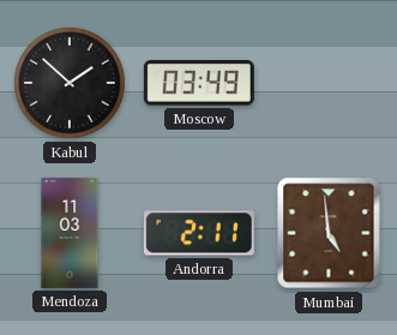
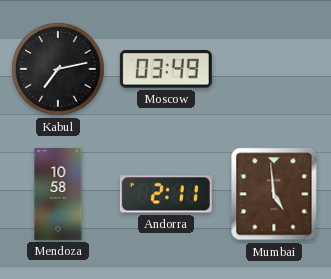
Kabul: 1:52 -> 7:13
Mendoza: 11:03 -> 10:58
